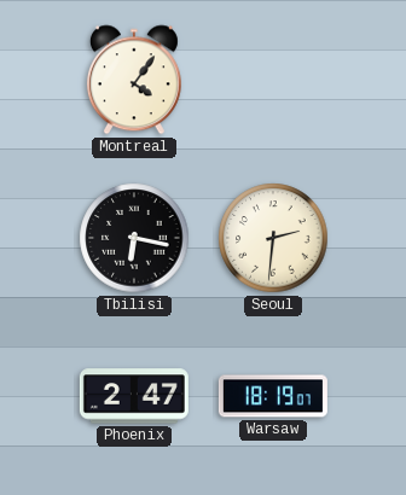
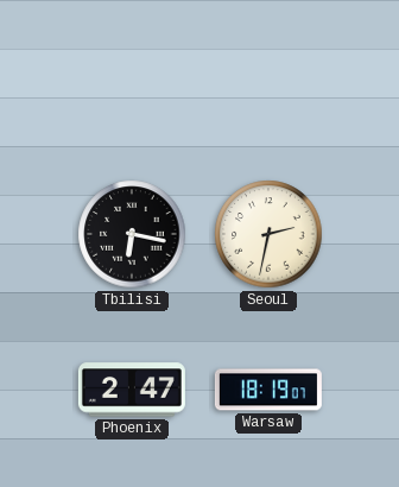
Montreal: 4:06 -> none
Seoul: 2:31 -> 2:32
